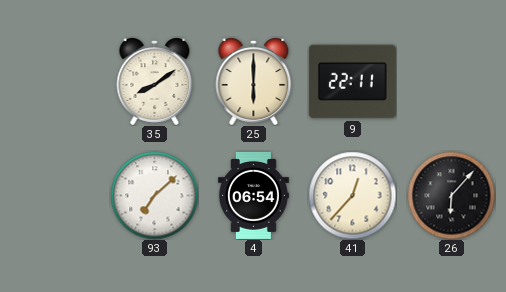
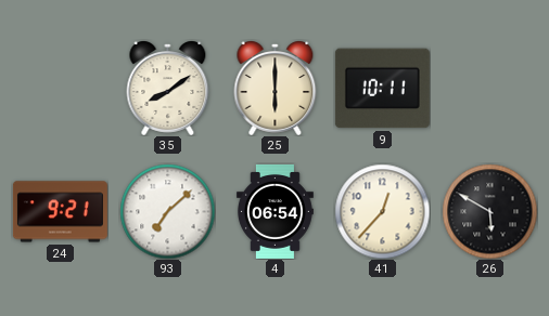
9: 22:11 -> 10:11
24: none -> 9:21
26: 6:07 -> 5:50
